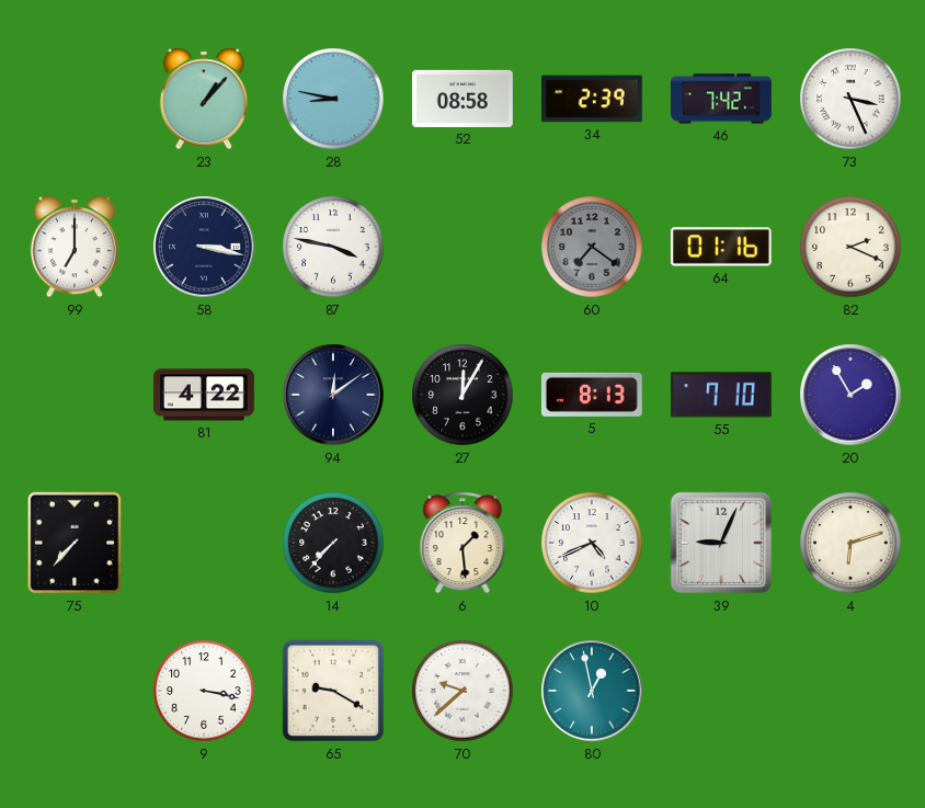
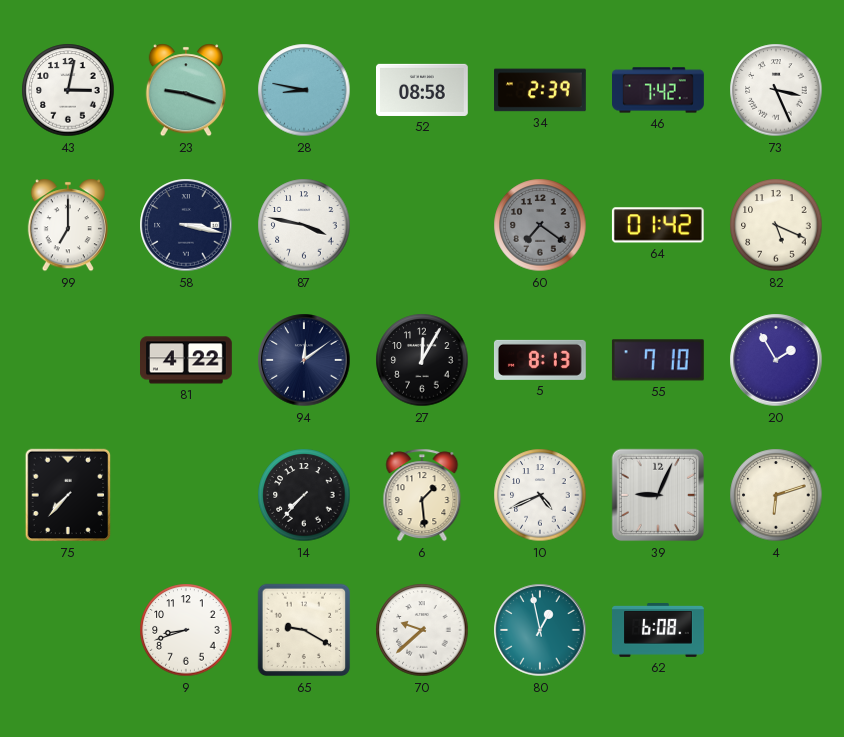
43: none -> 3:02
23: 1:07 -> 9:18
64: 01:16 -> 01:42
82: 2:19 -> 5:19
9: 3:17 -> 8:42
62: none -> 6:08
